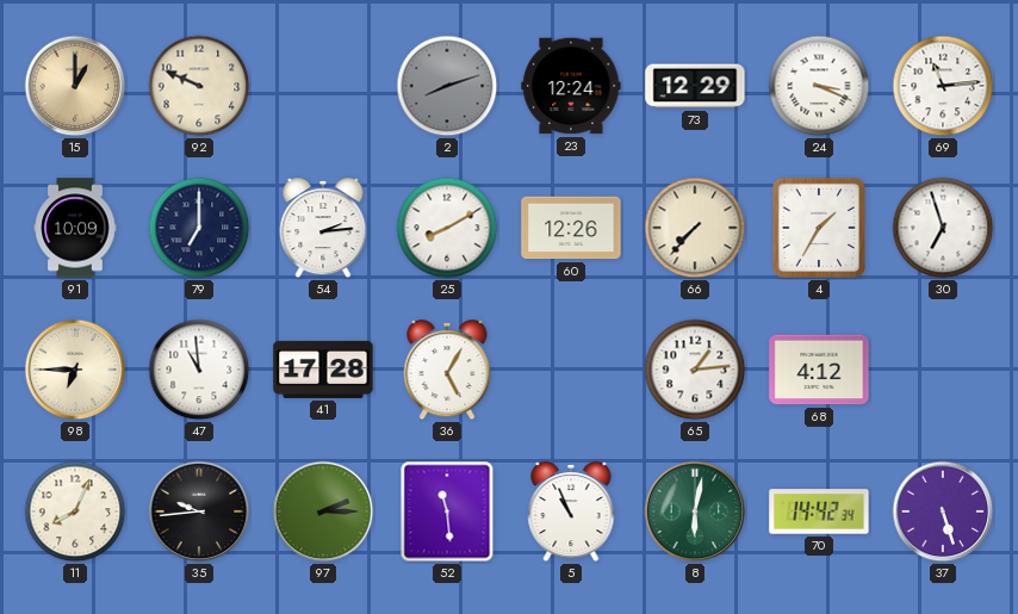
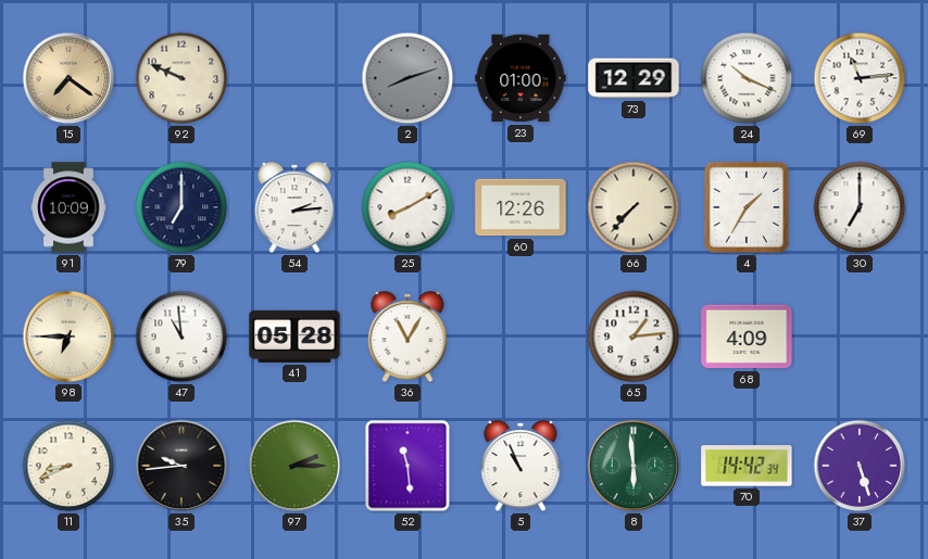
15: 1:00 -> 7:21
23: 12:24 -> 01:00
24: 3:19 -> 10:19
30: 6:57 -> 7:00
41: 17:28 -> 05:28
36: 5:05 -> 11:05
68: 4:12 -> 4:09
11: 8:04 -> 8:41
8: 6:02 -> 5:59
